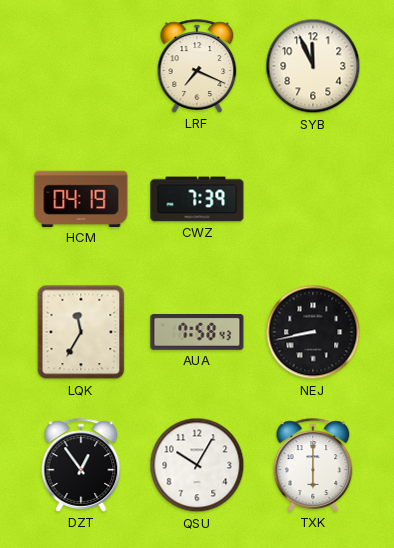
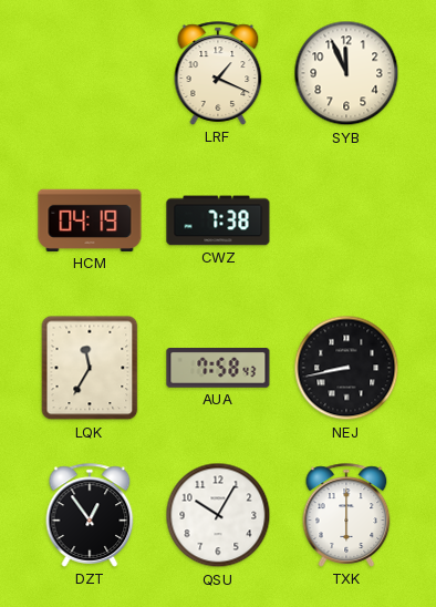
LRF: 7:19 -> 1:19
CWZ: 7:39 -> 7:38
